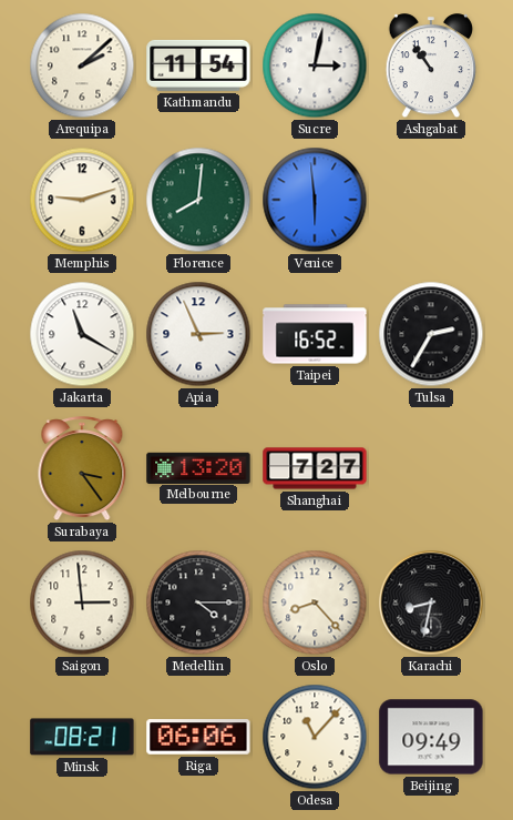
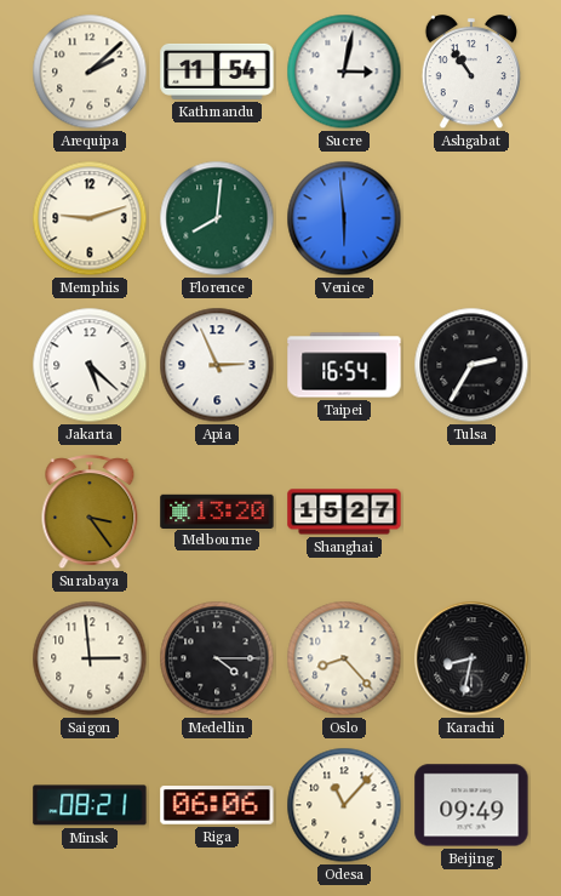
Jakarta: 11:20 -> 5:22
Taipei: 16:52 -> 16:54
Shanghai: 7:27 -> 15:27
